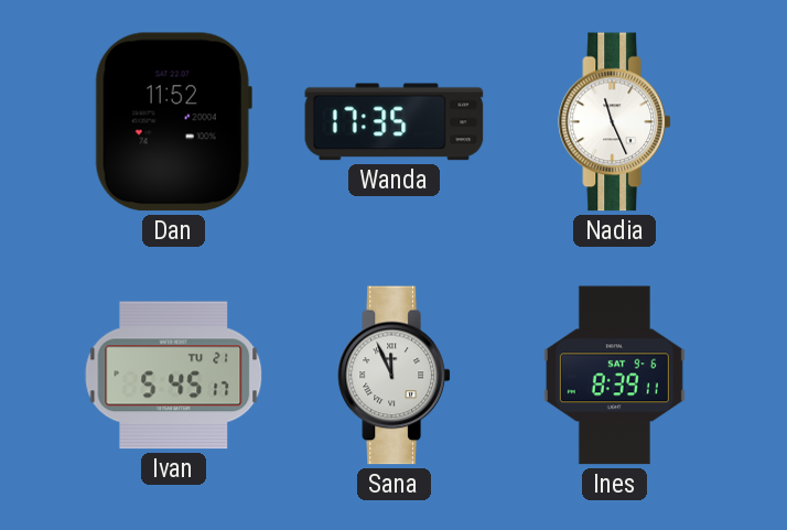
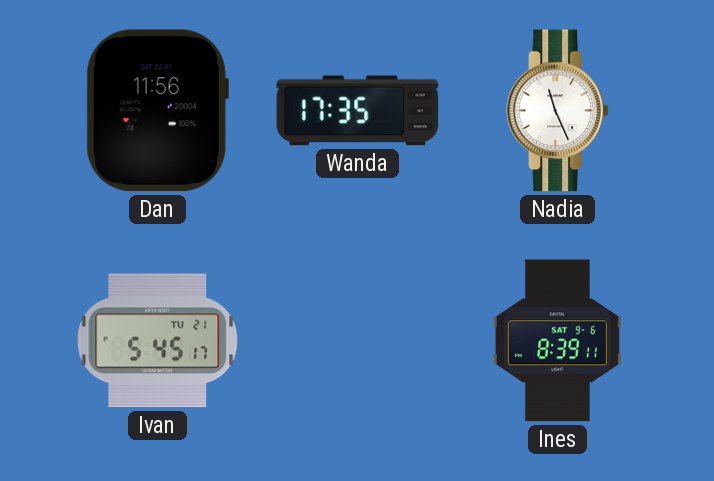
Dan: 11:52 -> 11:56
Sana: 11:56 -> none
